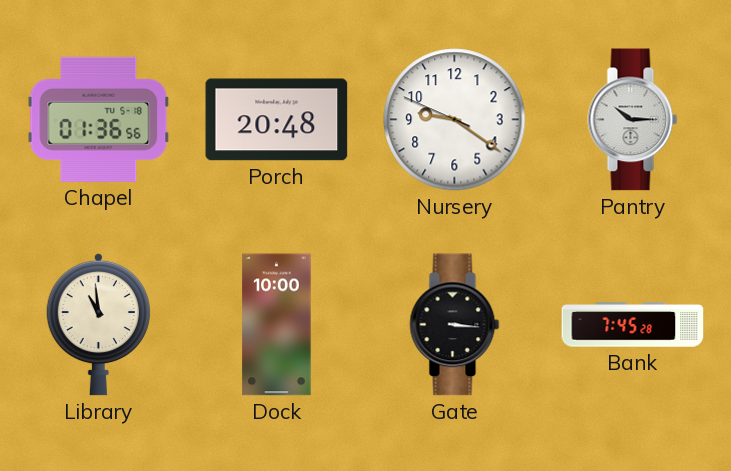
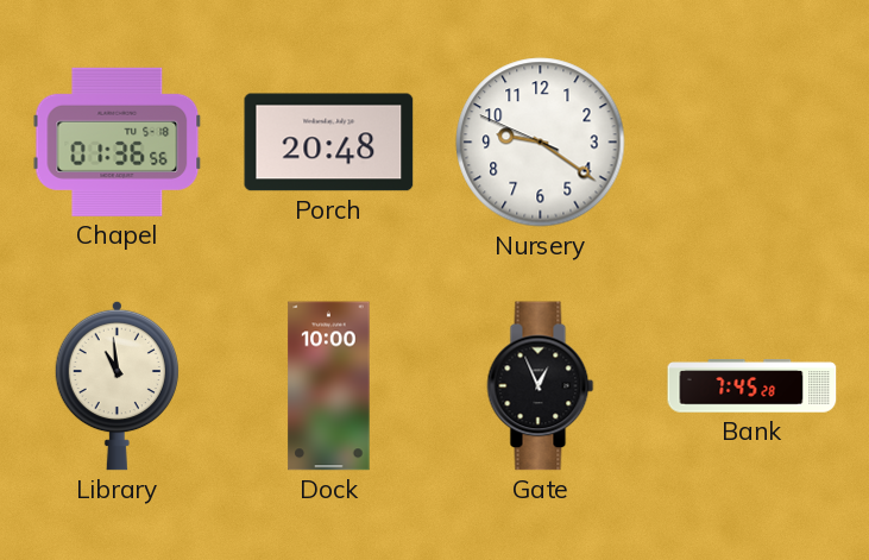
Pantry: 10:15 -> none
Gate: 3:16 -> 12:56
